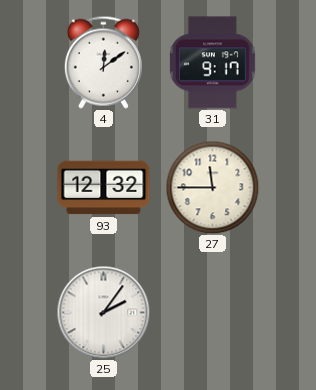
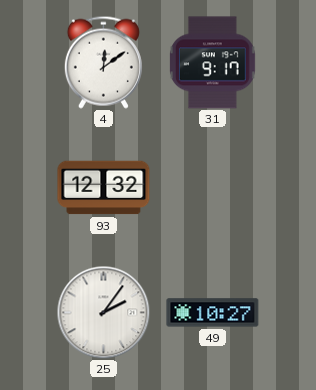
27: 11:45 -> none
49: none -> 10:27
